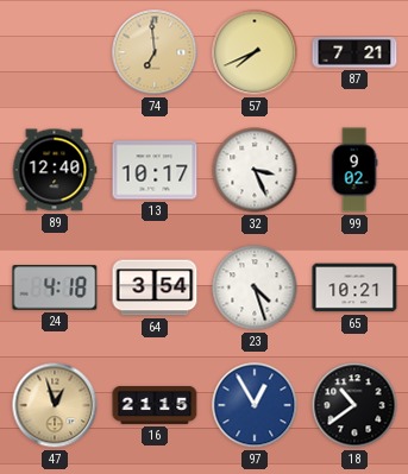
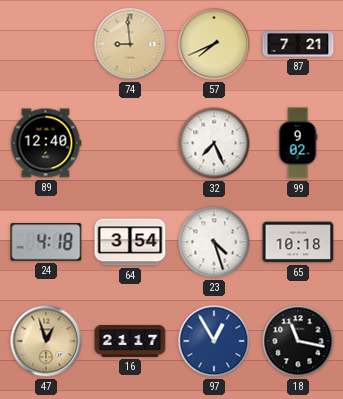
74: 6:59 -> 8:59
13: 10:17 -> none
32: 3:26 -> 7:26
65: 10:21 -> 10:18
16: 21:15 -> 21:17
18: 10:39 -> 11:17
